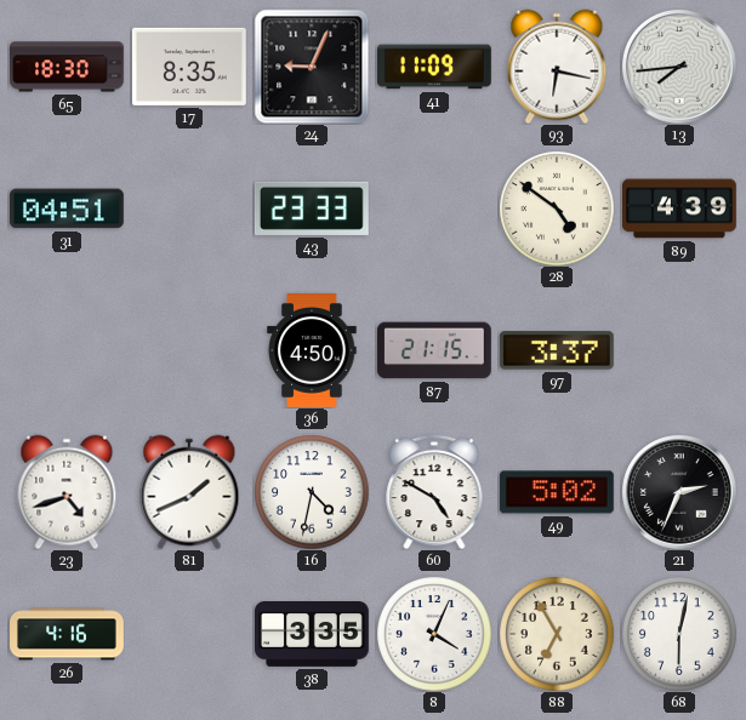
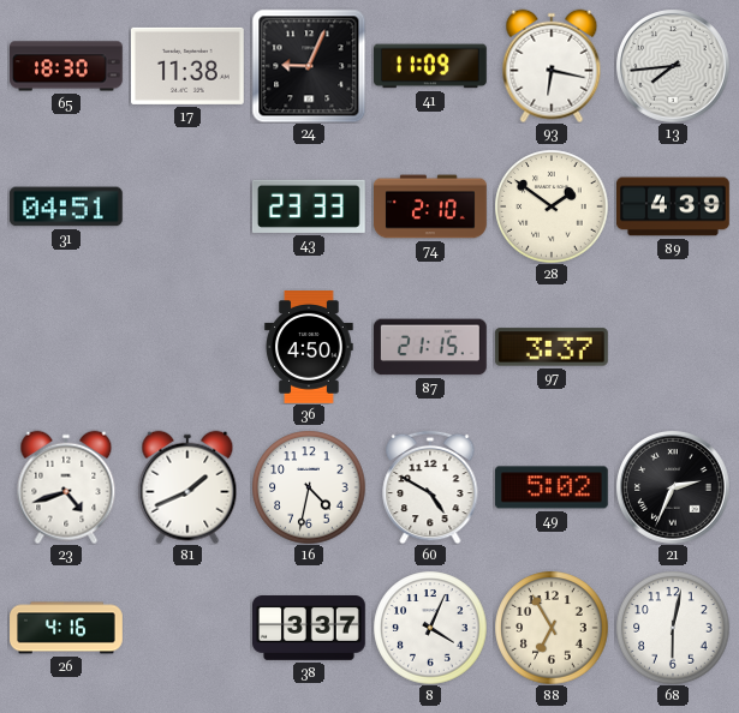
17: 8:35 -> 11:38
74: none -> 2:10
28: 4:51 -> 1:51
38: 3:35 -> 3:37
